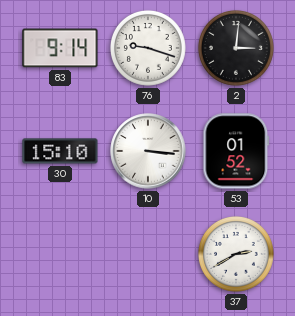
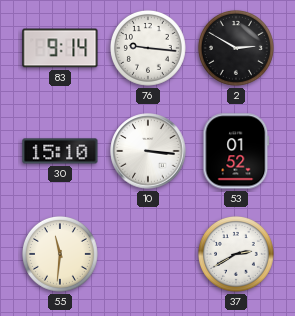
76: 9:18 -> 9:16
2: 3:01 -> 2:50
55: none -> 11:31
